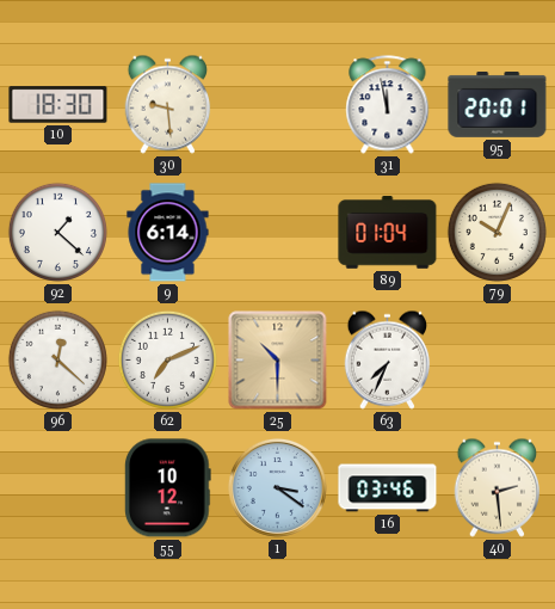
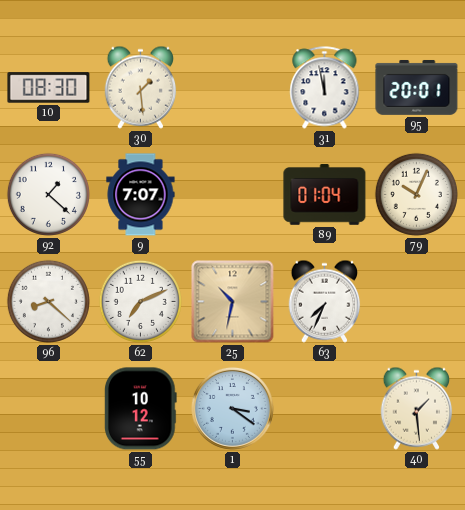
10: 18:30 -> 08:30
30: 9:29 -> 1:29
9: 6:14 -> 7:07
96: 12:22 -> 8:22
25: 10:30 -> 10:32
16: 03:46 -> none
40: 2:29 -> 1:29
